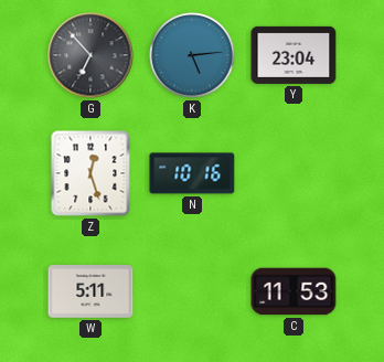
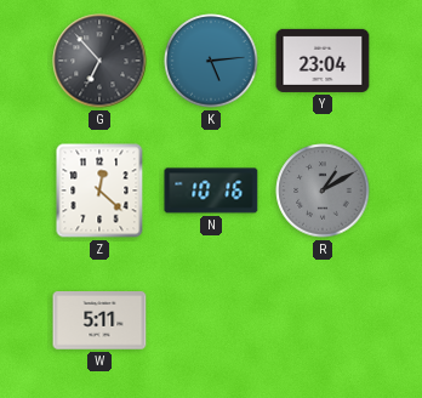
Z: 12:27 -> 12:22
R: none -> 1:10
C: 11:53 -> none
